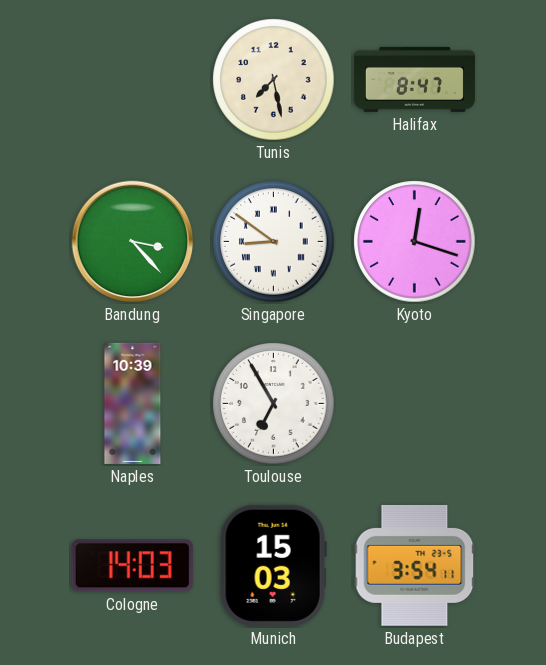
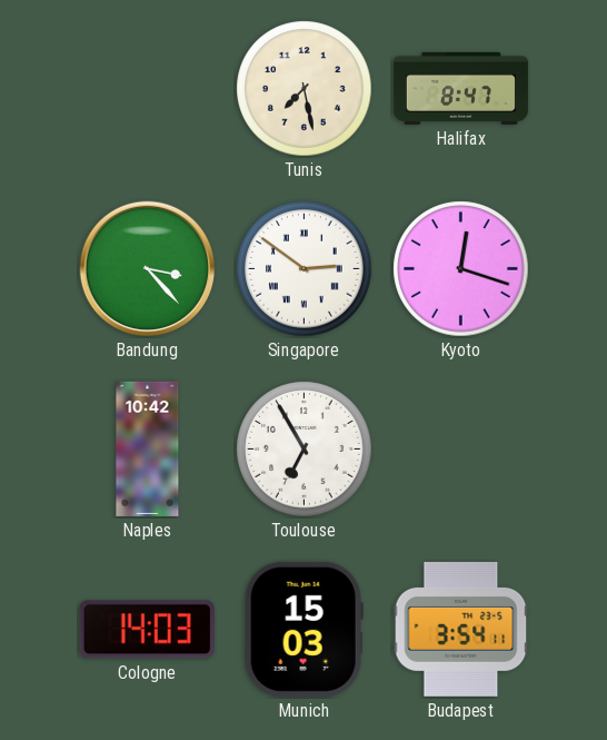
Singapore: 8:51 -> 2:51
Naples: 10:39 -> 10:42
